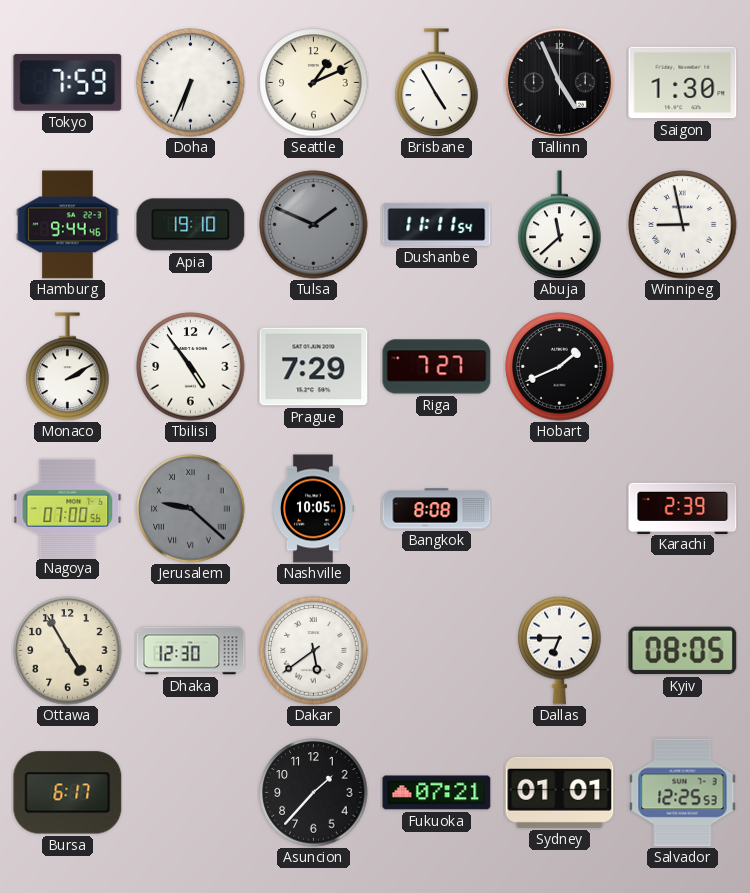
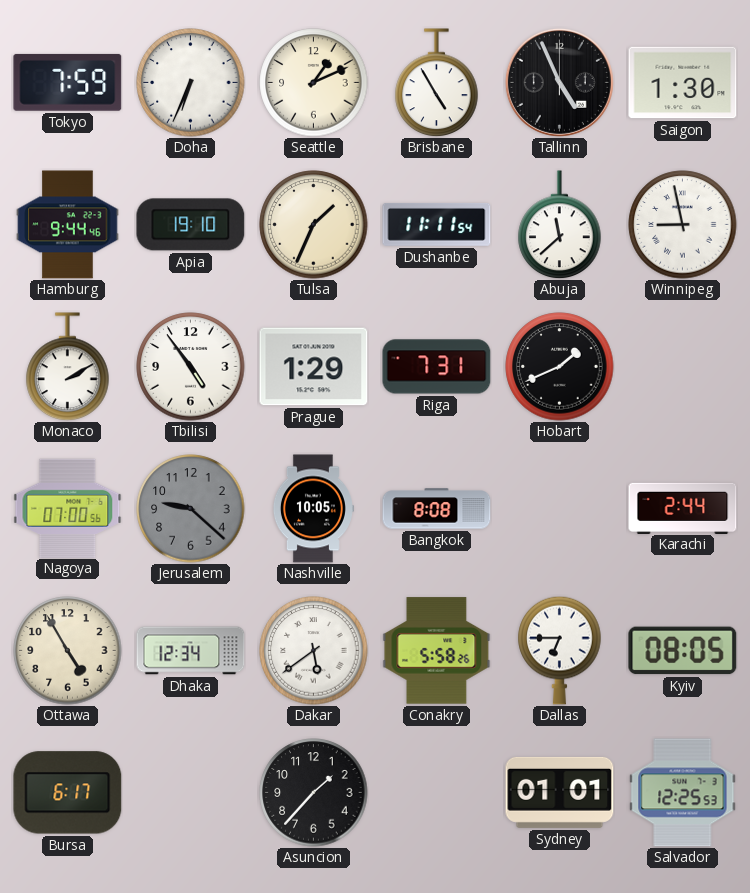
Tulsa: 1:49 -> 1:34
Tulsa dial: grey -> cream
Prague: 7:29 -> 1:29
Riga: 7:27 -> 7:31
Jerusalem numerals: Roman -> Arabic
Karachi: 2:39 -> 2:44
Dhaka: 12:30 -> 12:34
Conakry: none -> 5:58
Fukuoka: 07:21 -> none
